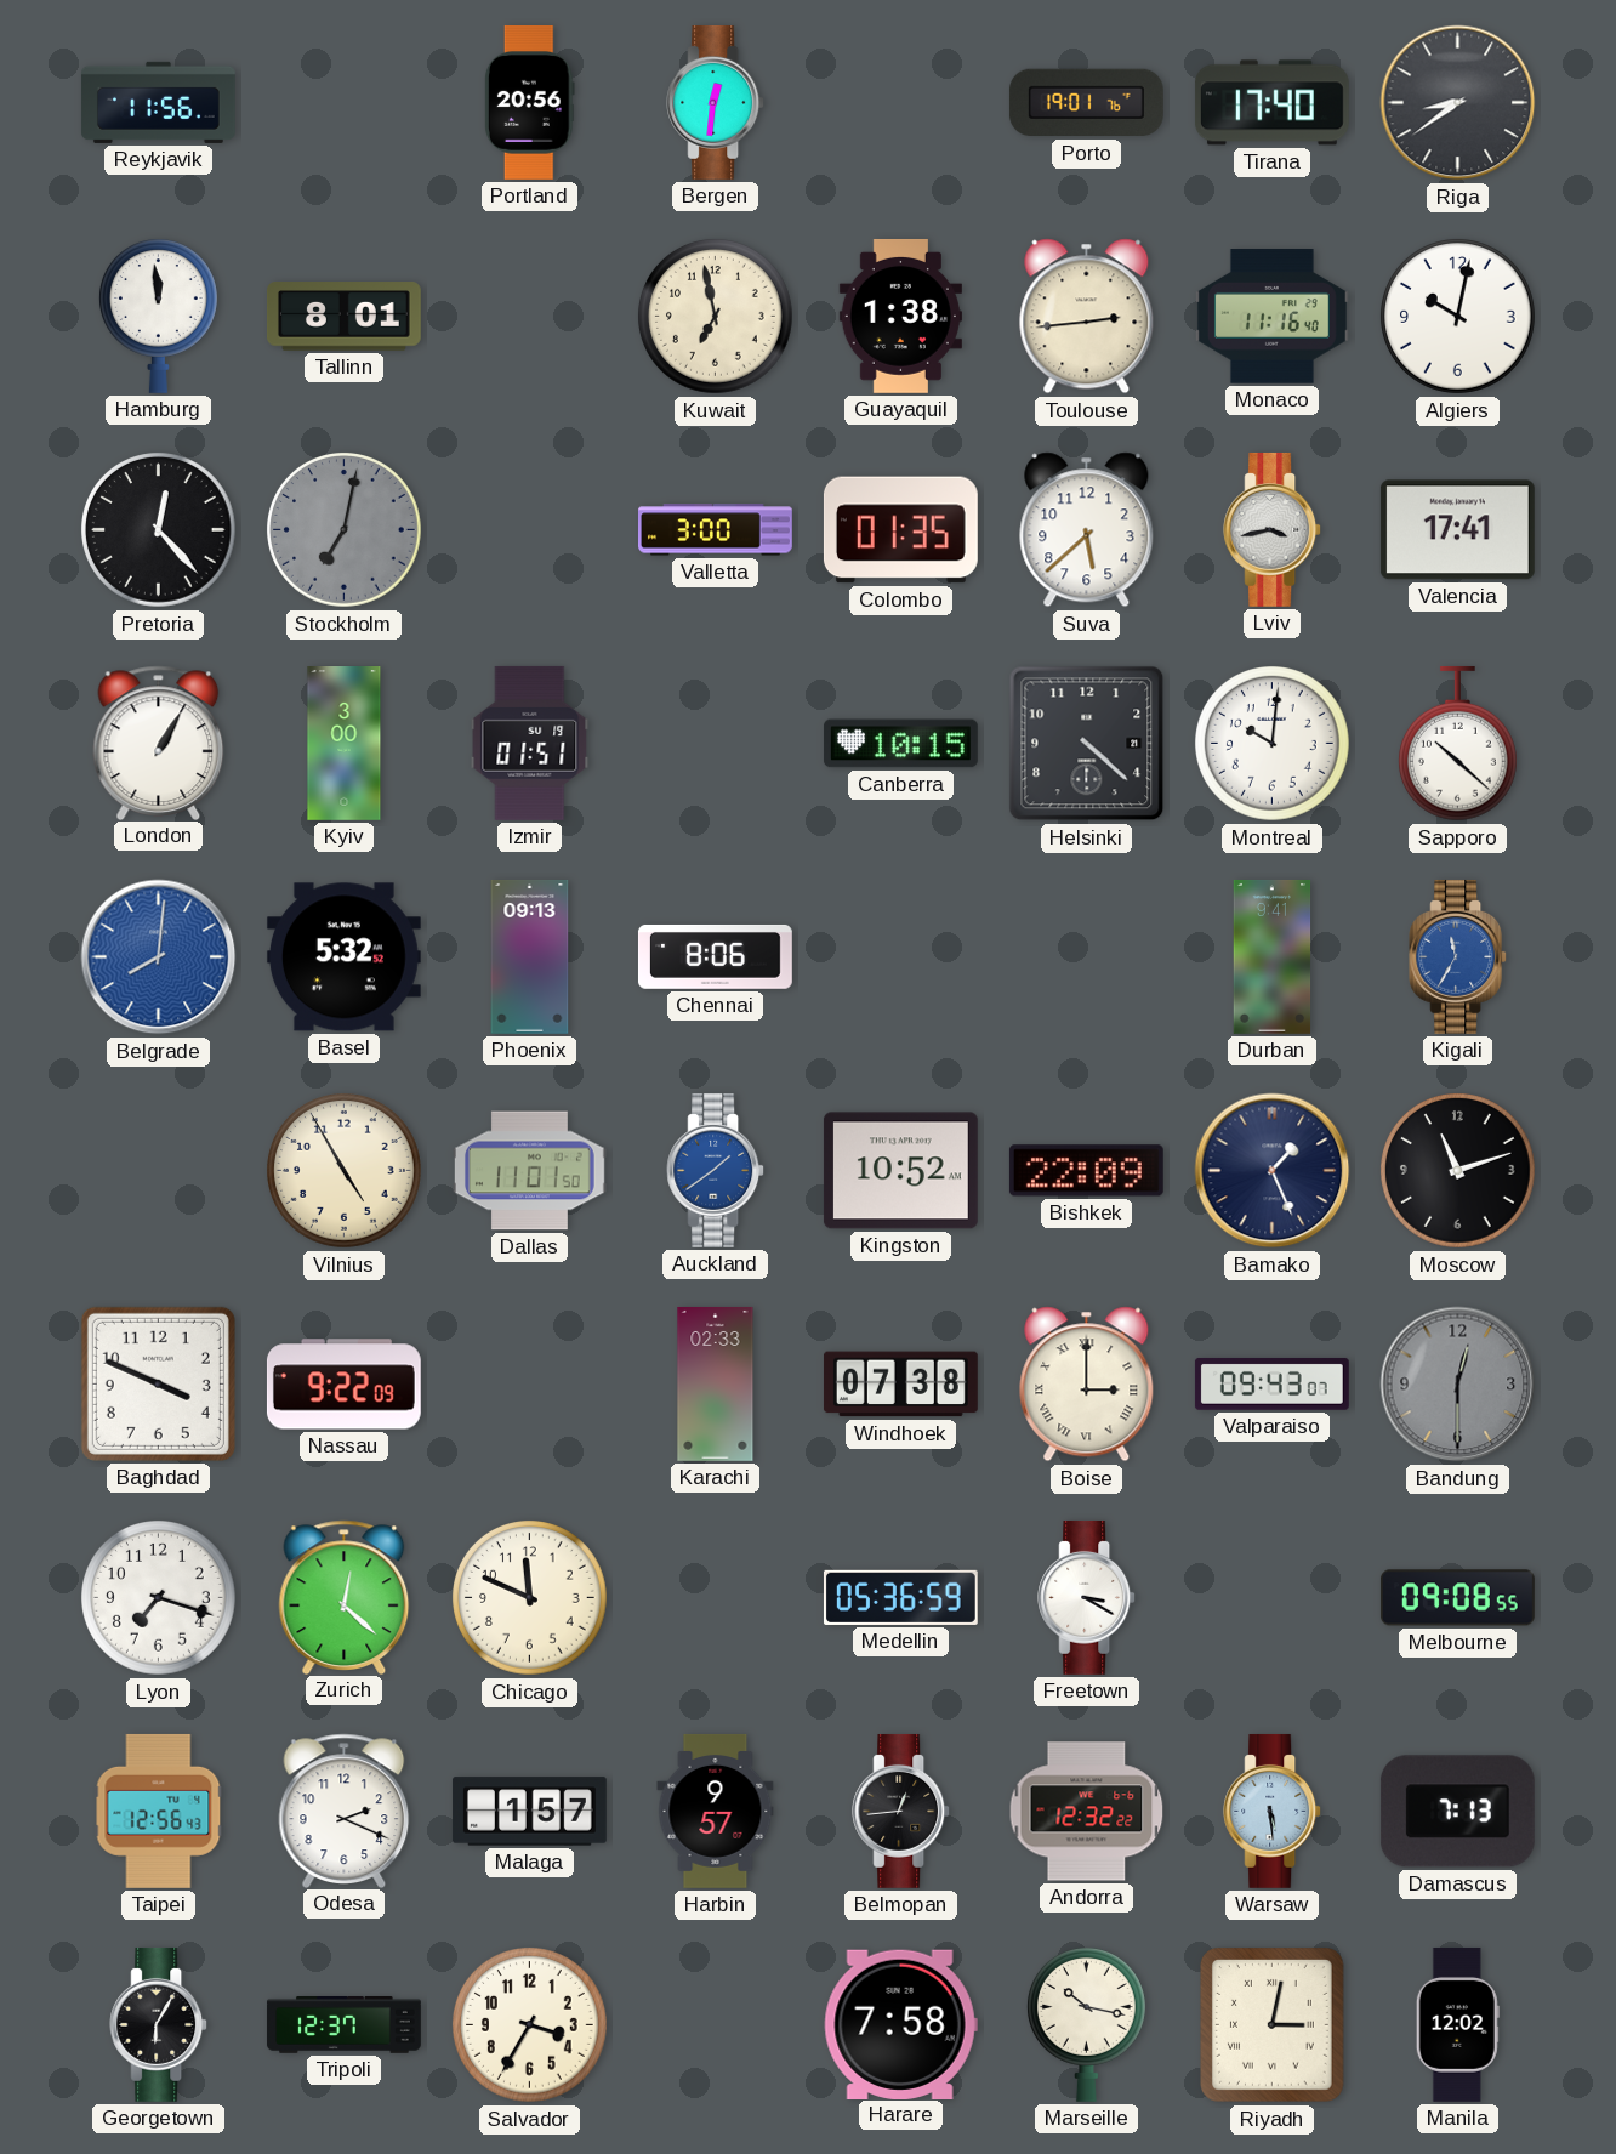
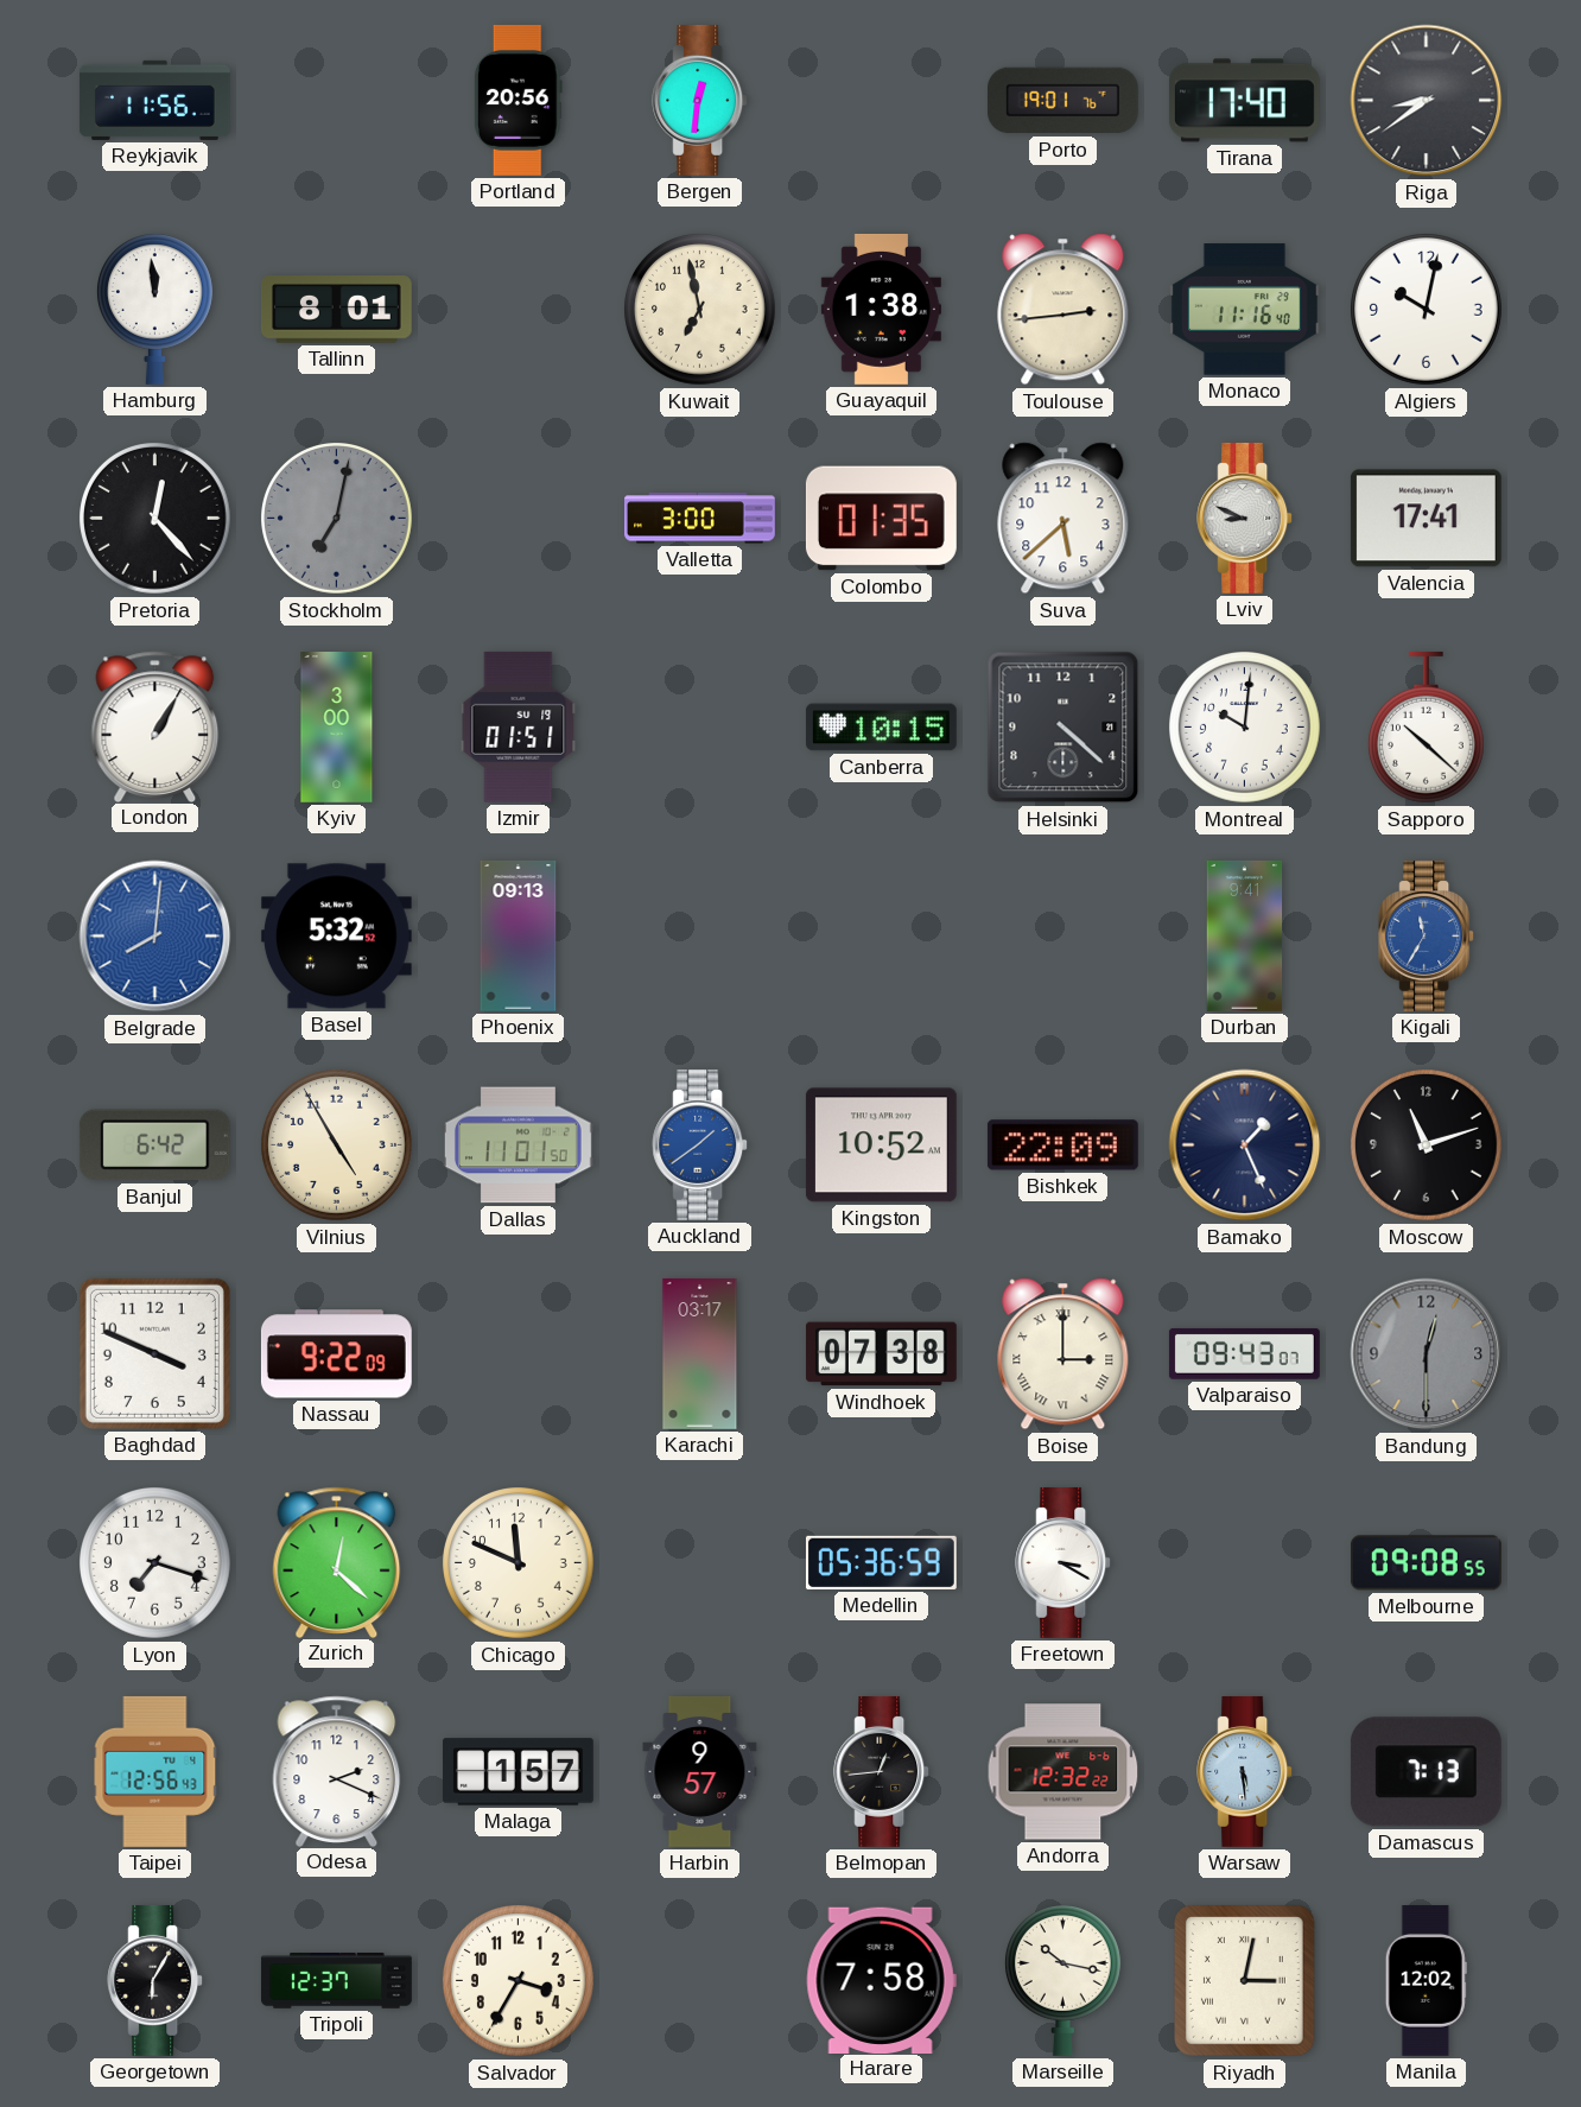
Lviv: 3:43 -> 8:49
Chennai: 8:06 -> none
Banjul: none -> 6:42
Karachi: 02:33 -> 03:17
